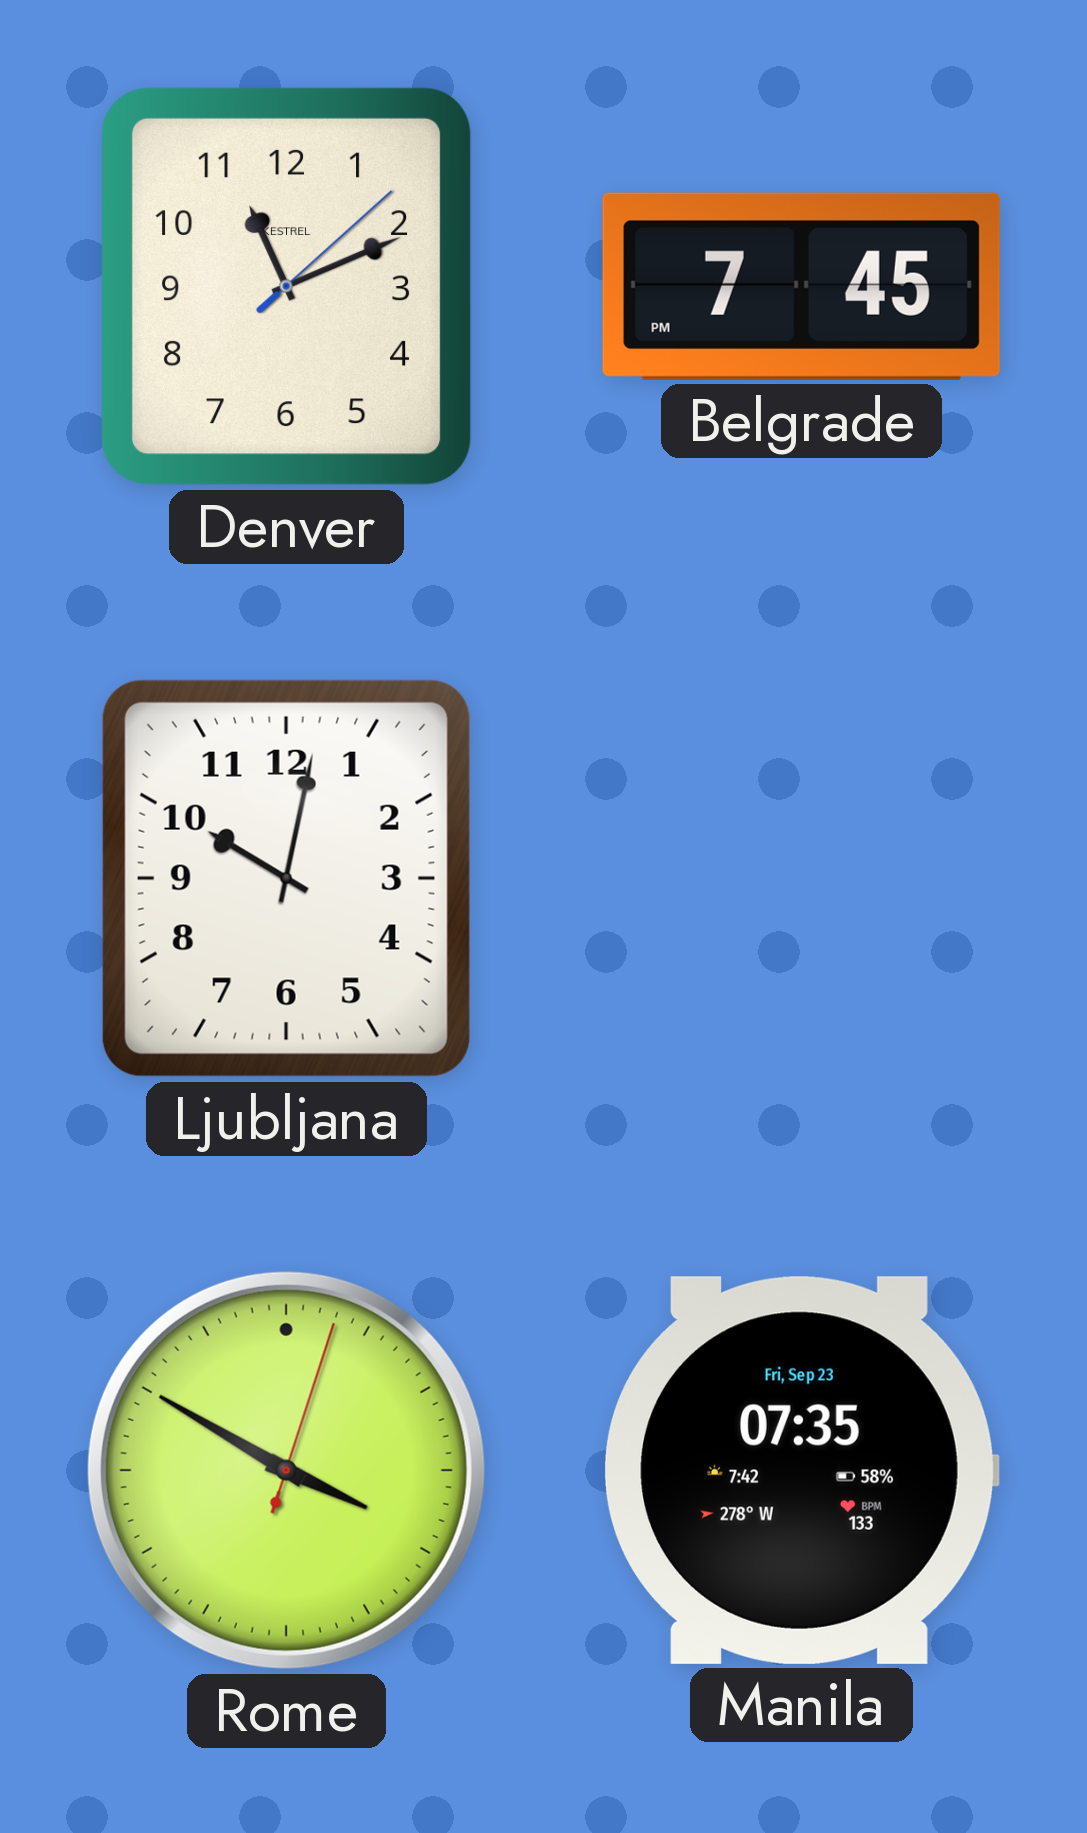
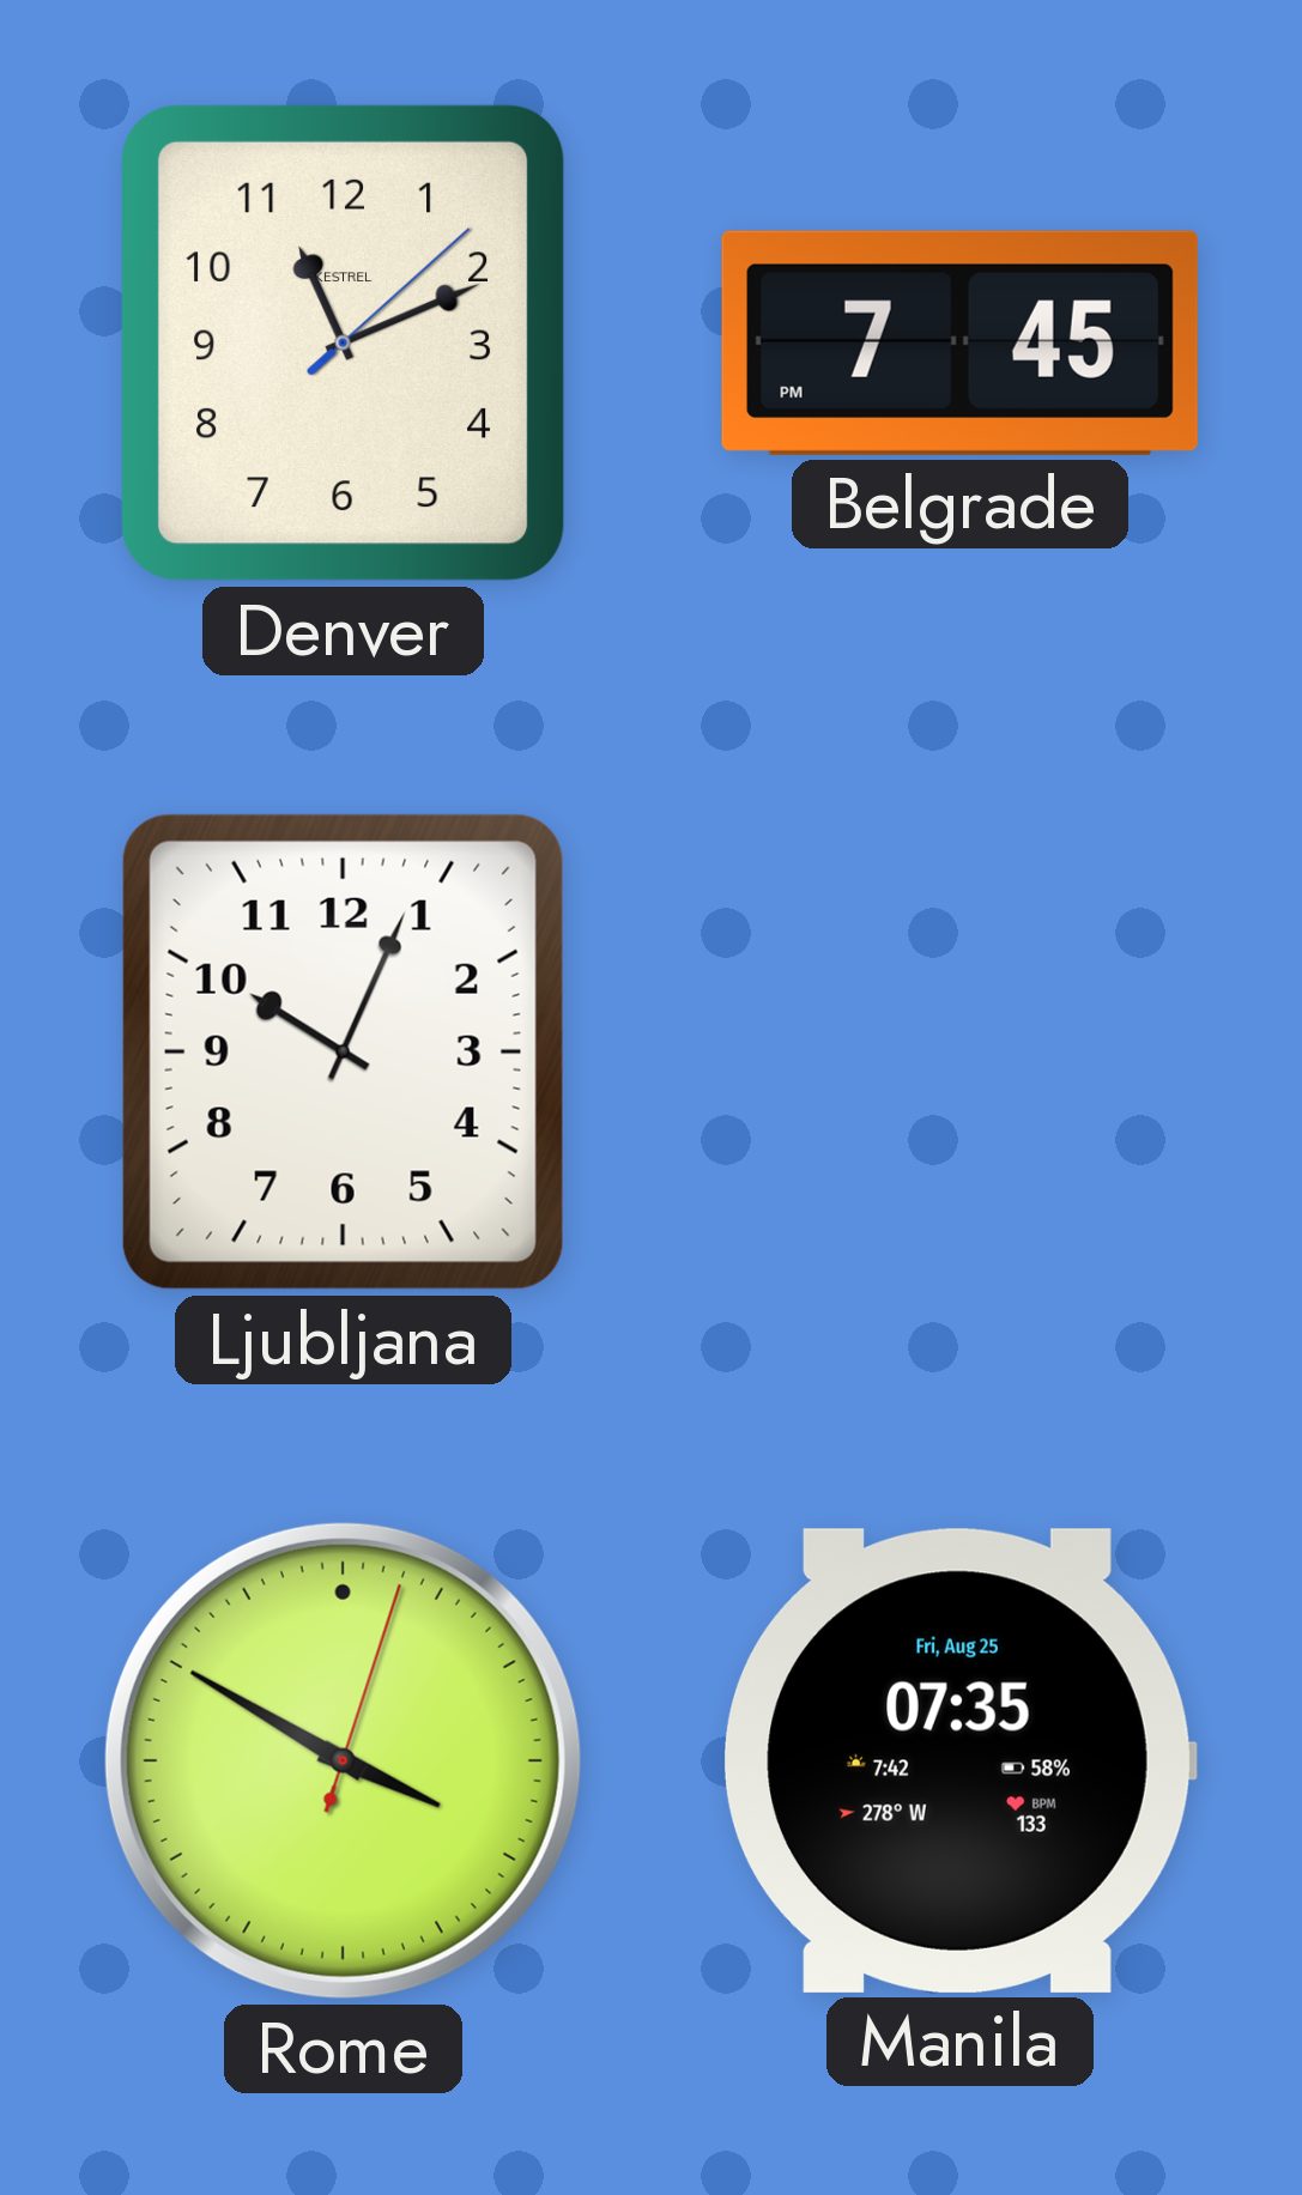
Ljubljana: 10:02 -> 10:04
Manila date: Fri, Sep 23 -> Fri, Aug 25
